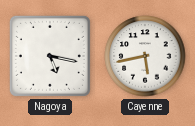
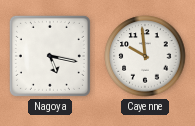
Cayenne: 5:43 -> 9:59
